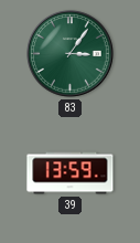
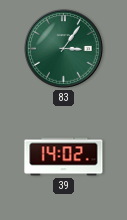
39: 13:59 -> 14:02
